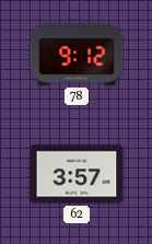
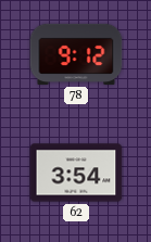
62: 3:57 -> 3:54
